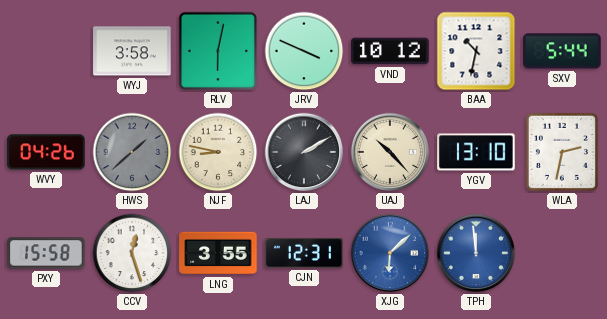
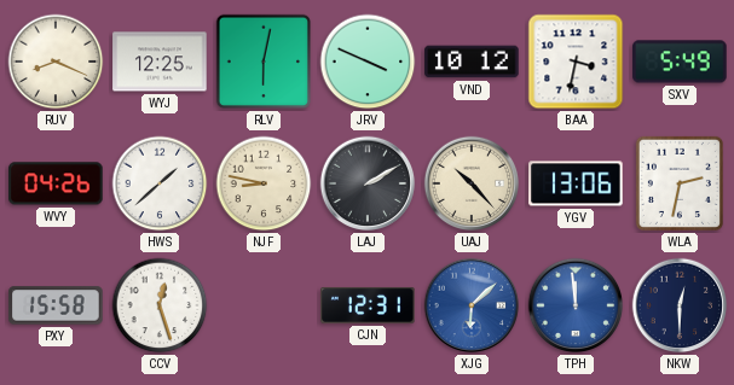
RUV: none -> 8:19
WYJ: 3:58 -> 12:25
BAA: 10:32 -> 3:32
SXV: 5:44 -> 5:49
HWS dial: grey -> white
YGV: 13:10 -> 13:06
LNG: 3:55 -> none
NKW: none -> 12:30
